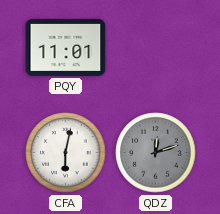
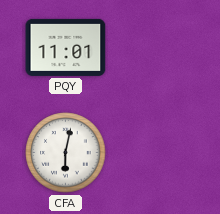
QDZ: 12:12 -> none
